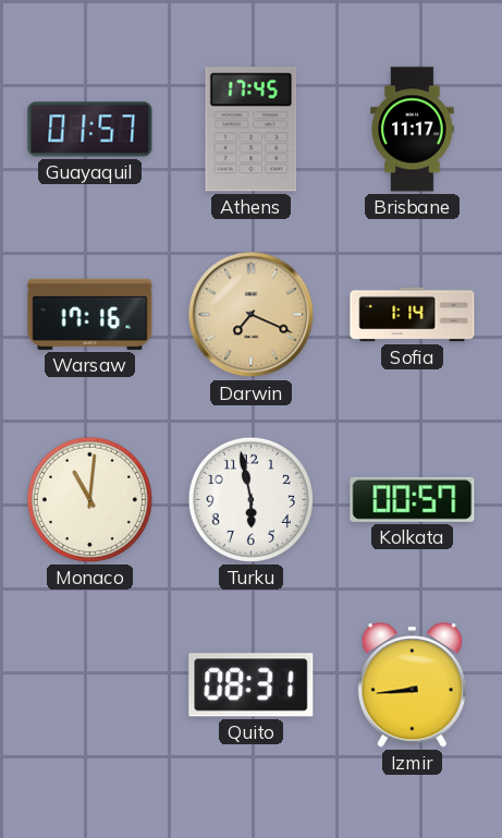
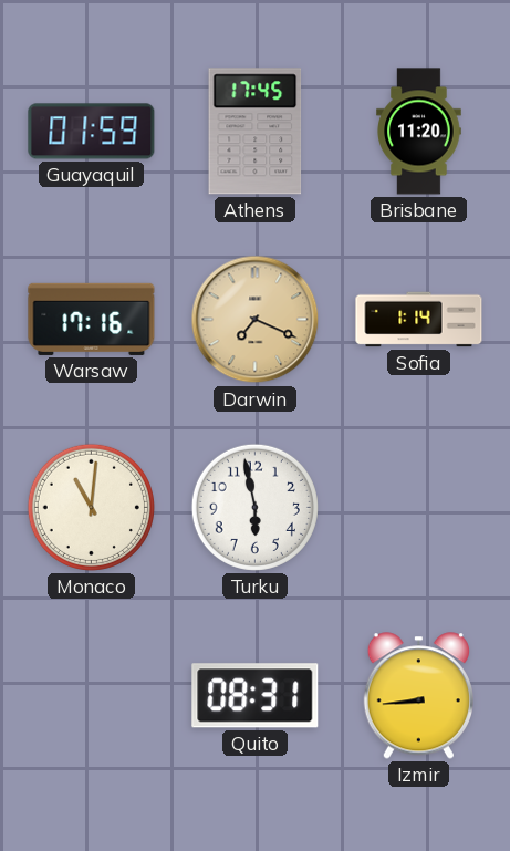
Guayaquil: 01:57 -> 01:59
Brisbane: 11:17 -> 11:20
Kolkata: 00:57 -> none
